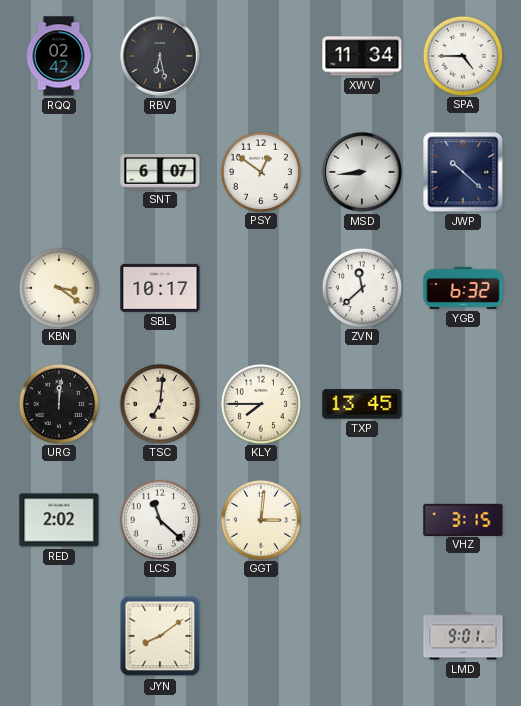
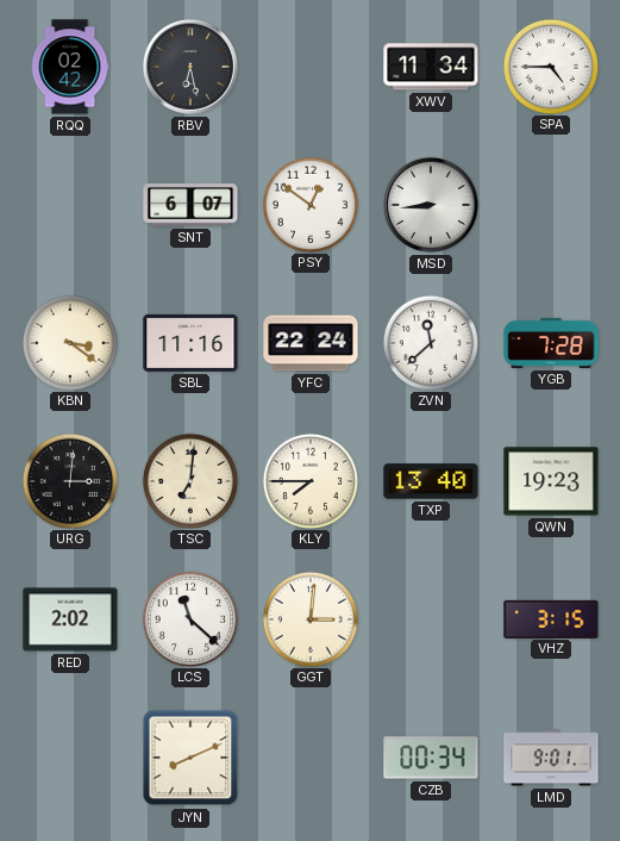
JWP: 10:22 -> none
SBL: 10:17 -> 11:16
YFC: none -> 22:24
YGB: 6:32 -> 7:28
URG: 12:01 -> 3:01
TXP: 13:45 -> 13:40
QWN: none -> 19:23
JYN: 8:09 -> 8:11
CZB: none -> 00:34
